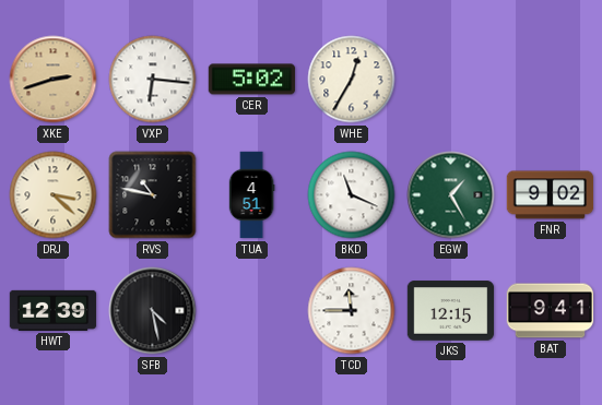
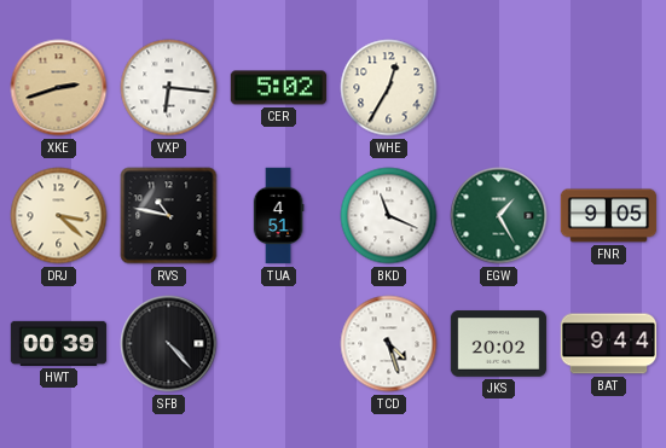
FNR: 9:02 -> 9:05
HWT: 12:39 -> 00:39
SFB: 4:28 -> 4:23
TCD: 11:45 -> 4:27
JKS: 12:15 -> 20:02
BAT: 9:41 -> 9:44
